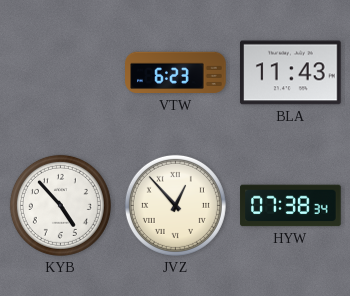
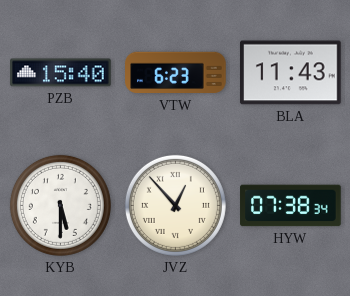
PZB: none -> 15:40
KYB: 4:53 -> 5:30
